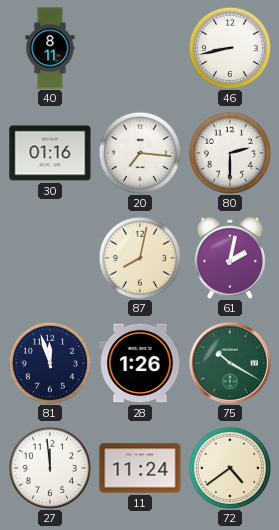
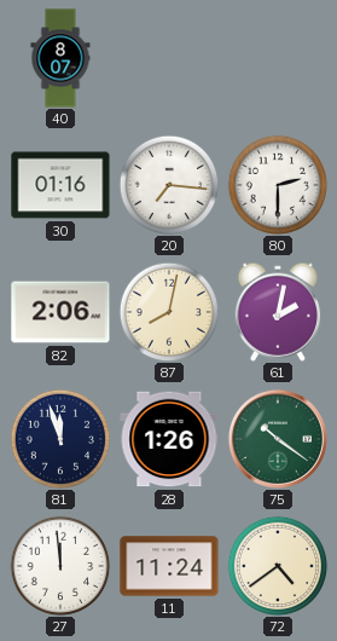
40: 8:11 -> 8:07
46: 8:43 -> none
82: none -> 2:06
75: 10:20 -> 10:21
